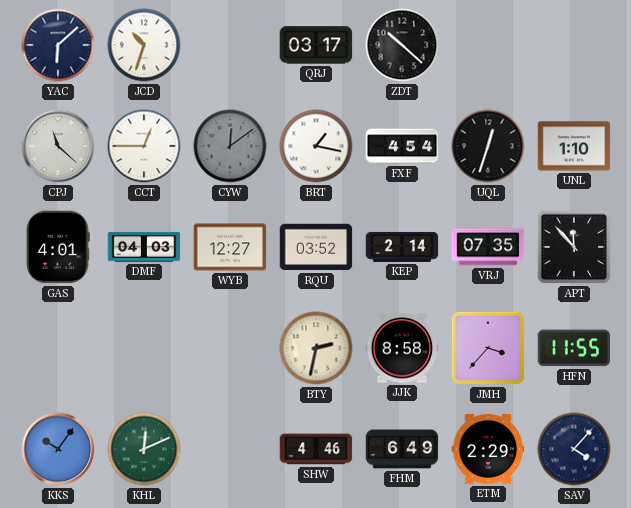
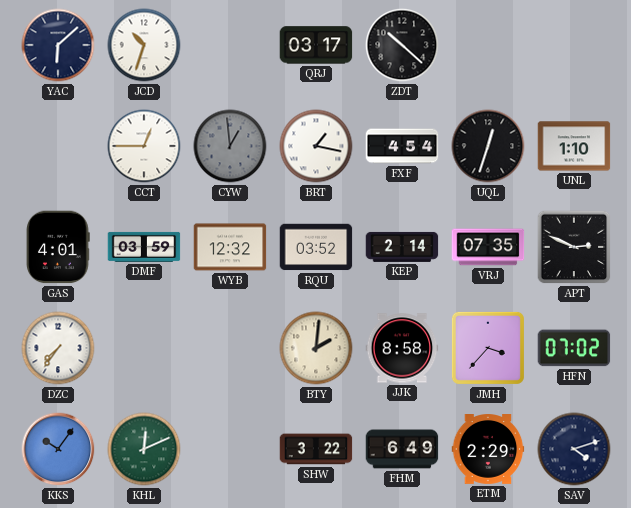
CPJ: 11:22 -> none
CYW: 12:09 -> 12:59
DMF: 04:03 -> 03:59
WYB: 12:27 -> 12:32
APT: 11:53 -> 2:49
DZC: none -> 7:36
BTY: 2:32 -> 2:01
HFN: 11:55 -> 07:02
SHW: 4:46 -> 3:22
SAV: 4:07 -> 4:12
